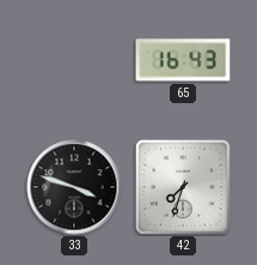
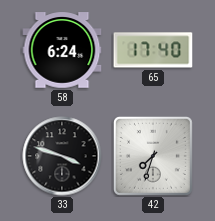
58: none -> 6:24
65: 16:43 -> 17:40
